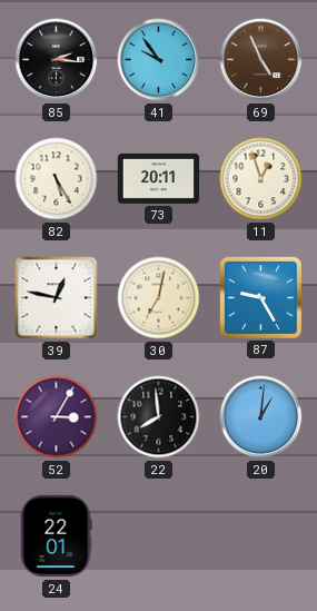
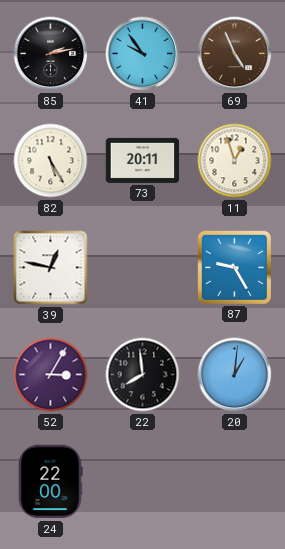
85: 2:16 -> 2:13
30: 7:02 -> none
24: 22:01 -> 22:00
